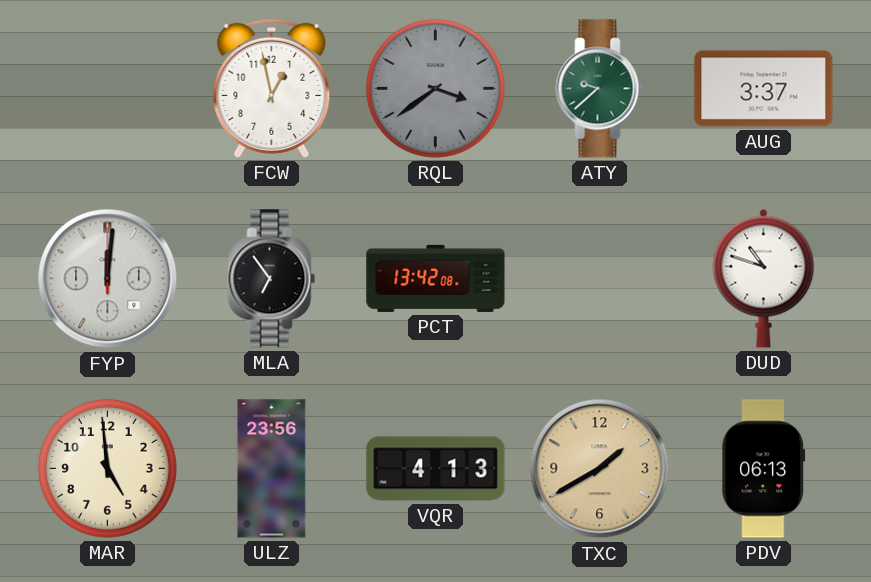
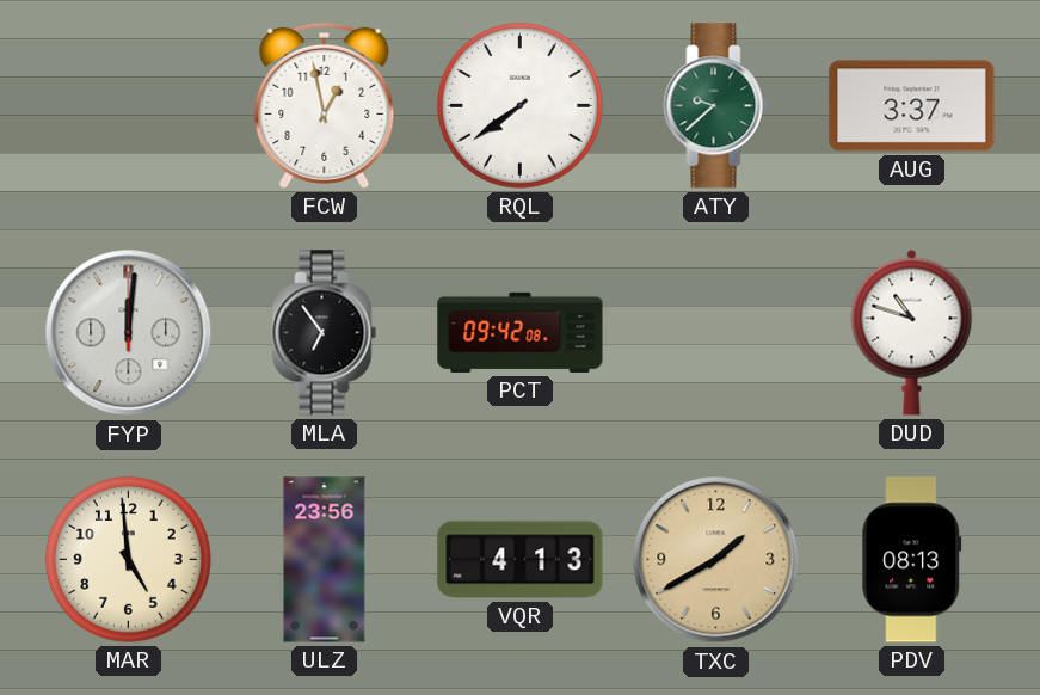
RQL: 3:39 -> 7:39
RQL dial: grey -> white
PCT: 13:42 -> 09:42
PDV: 06:13 -> 08:13
